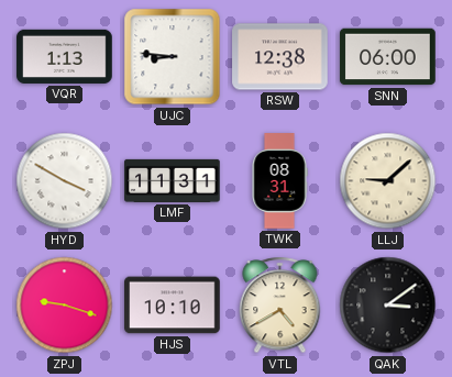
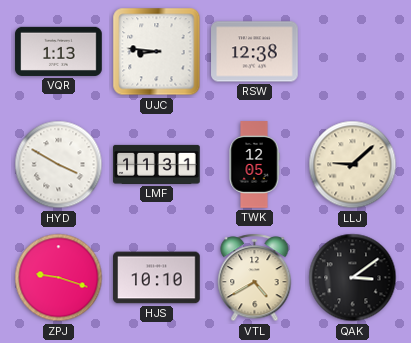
SNN: 06:00 -> none
TWK: 08:31 -> 12:05
